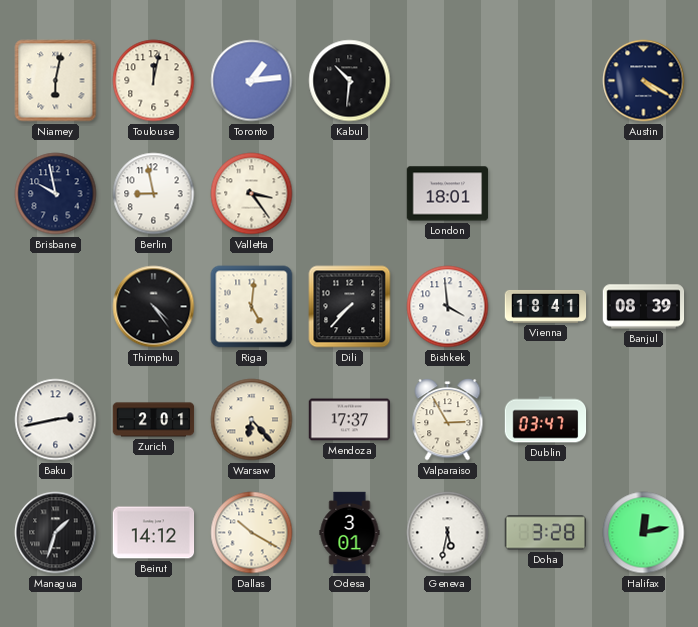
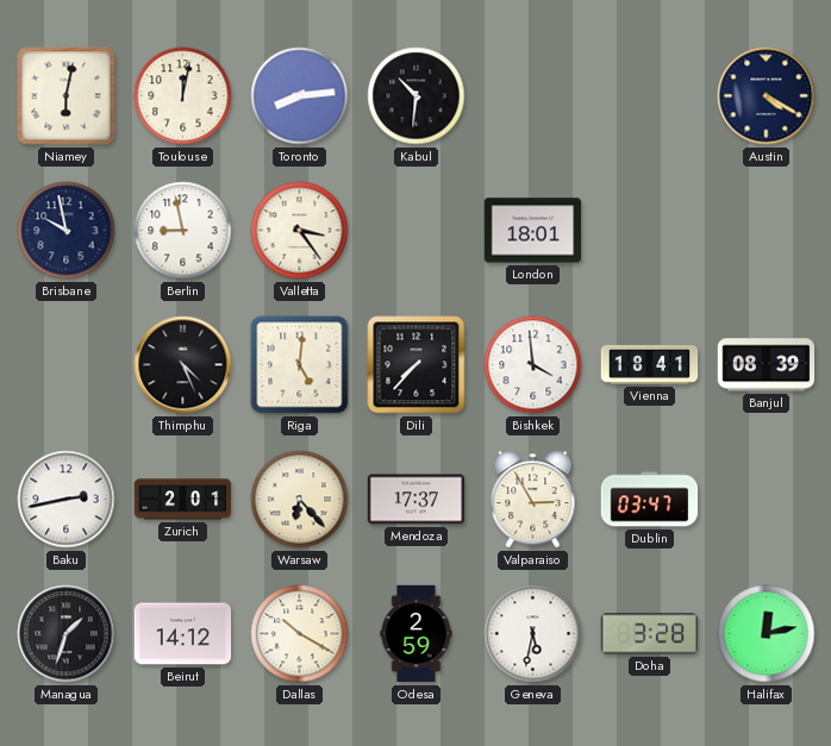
Toronto: 1:14 -> 8:14
Thimphu: 4:24 -> 4:26
Odesa: 3:01 -> 2:59
